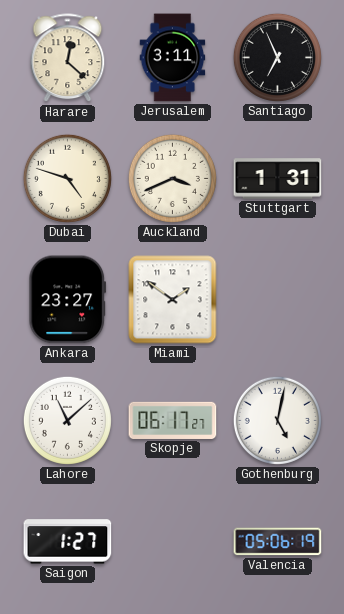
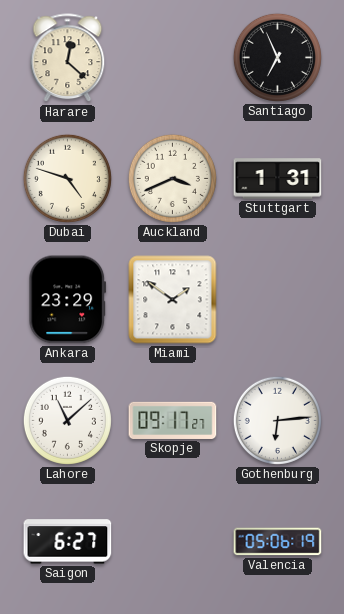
Jerusalem: 3:11 -> none
Ankara: 23:27 -> 23:29
Skopje: 06:17 -> 09:17
Gothenburg: 5:02 -> 6:14
Saigon: 1:27 -> 6:27
